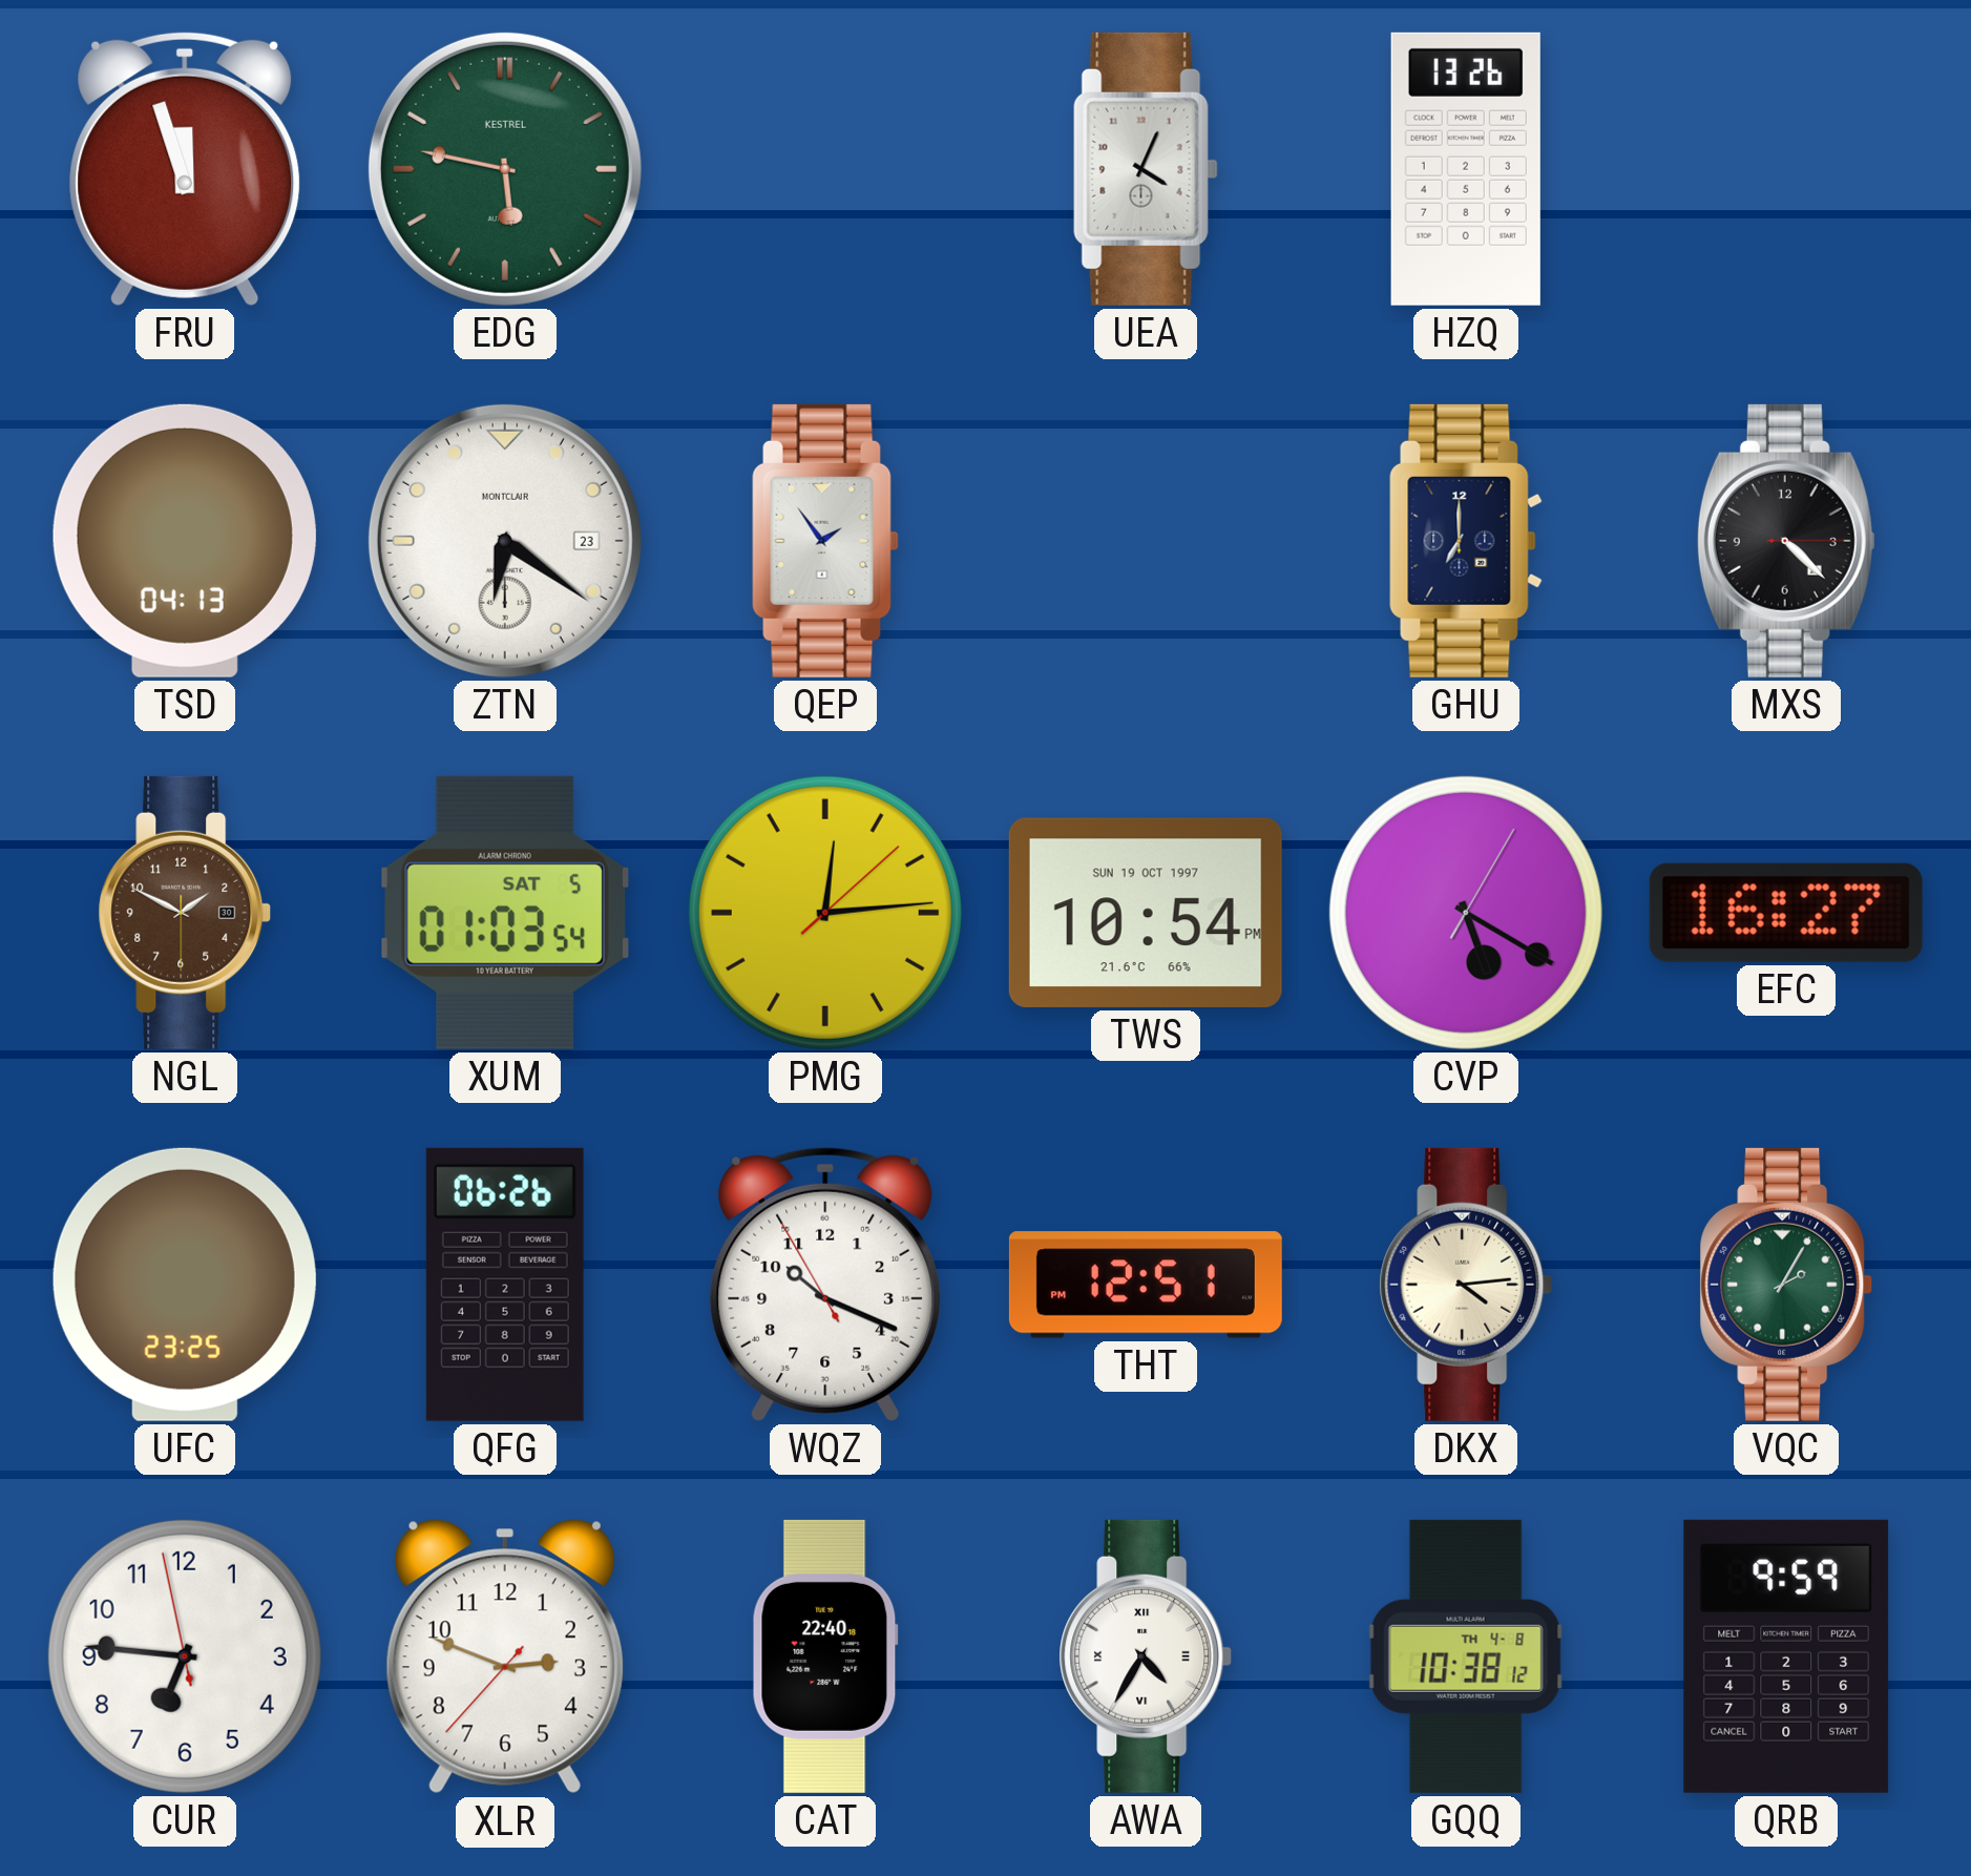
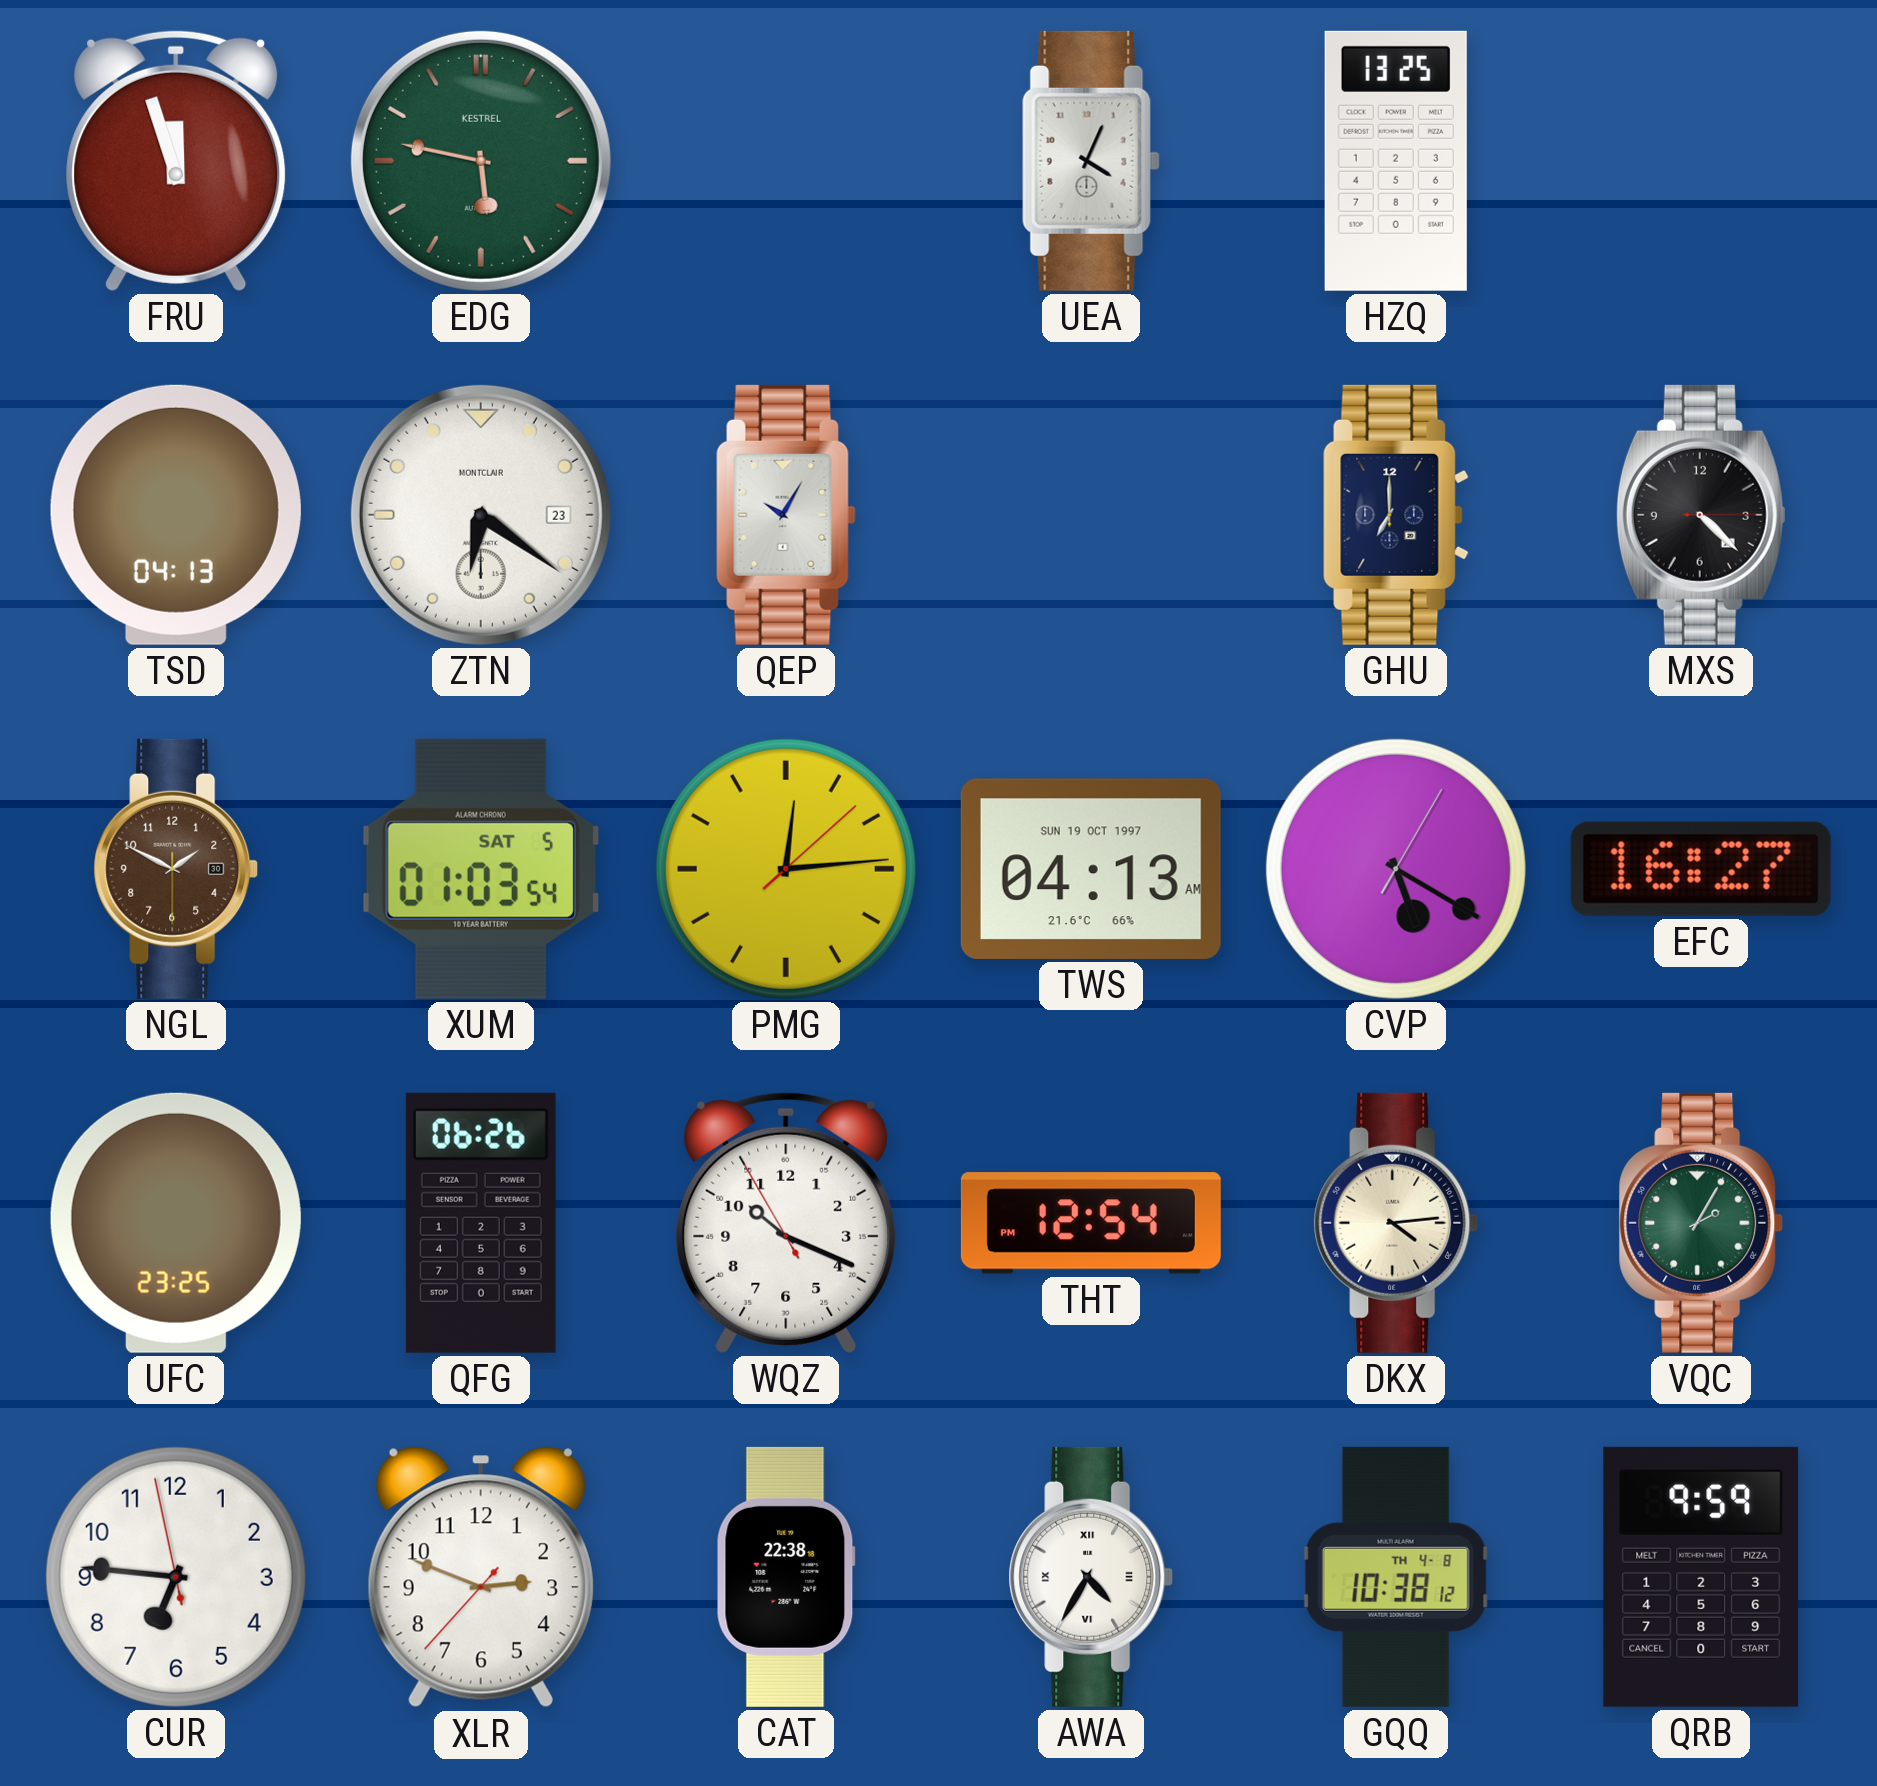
HZQ: 13:26 -> 13:25
QEP: 1:54 -> 10:05
TWS: 10:54 -> 04:13
THT: 12:51 -> 12:54
CAT: 22:40 -> 22:38
